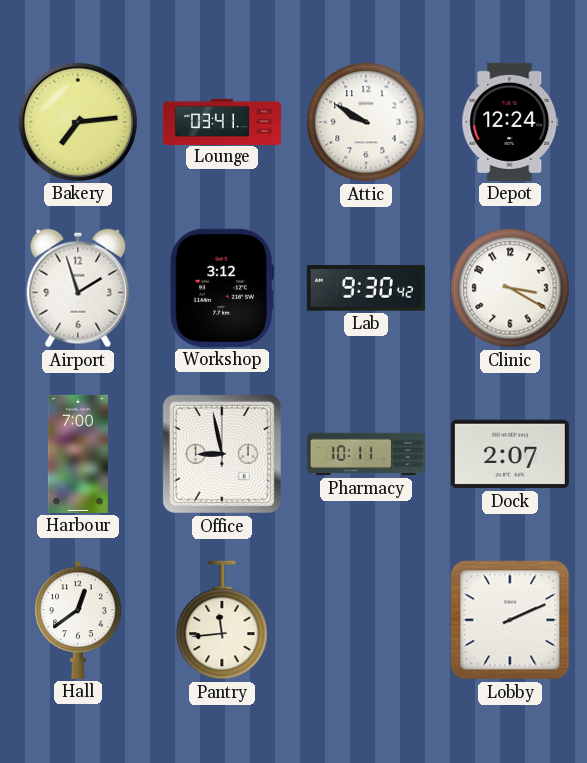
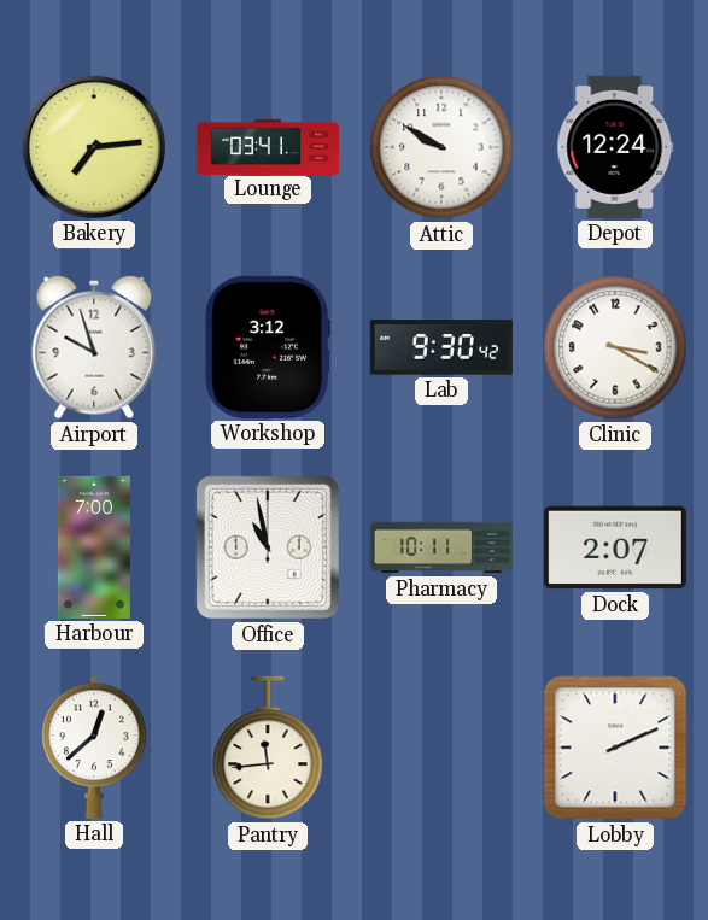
Airport: 1:57 -> 9:57
Office: 8:58 -> 10:58
Hall: 12:39 -> 12:38
